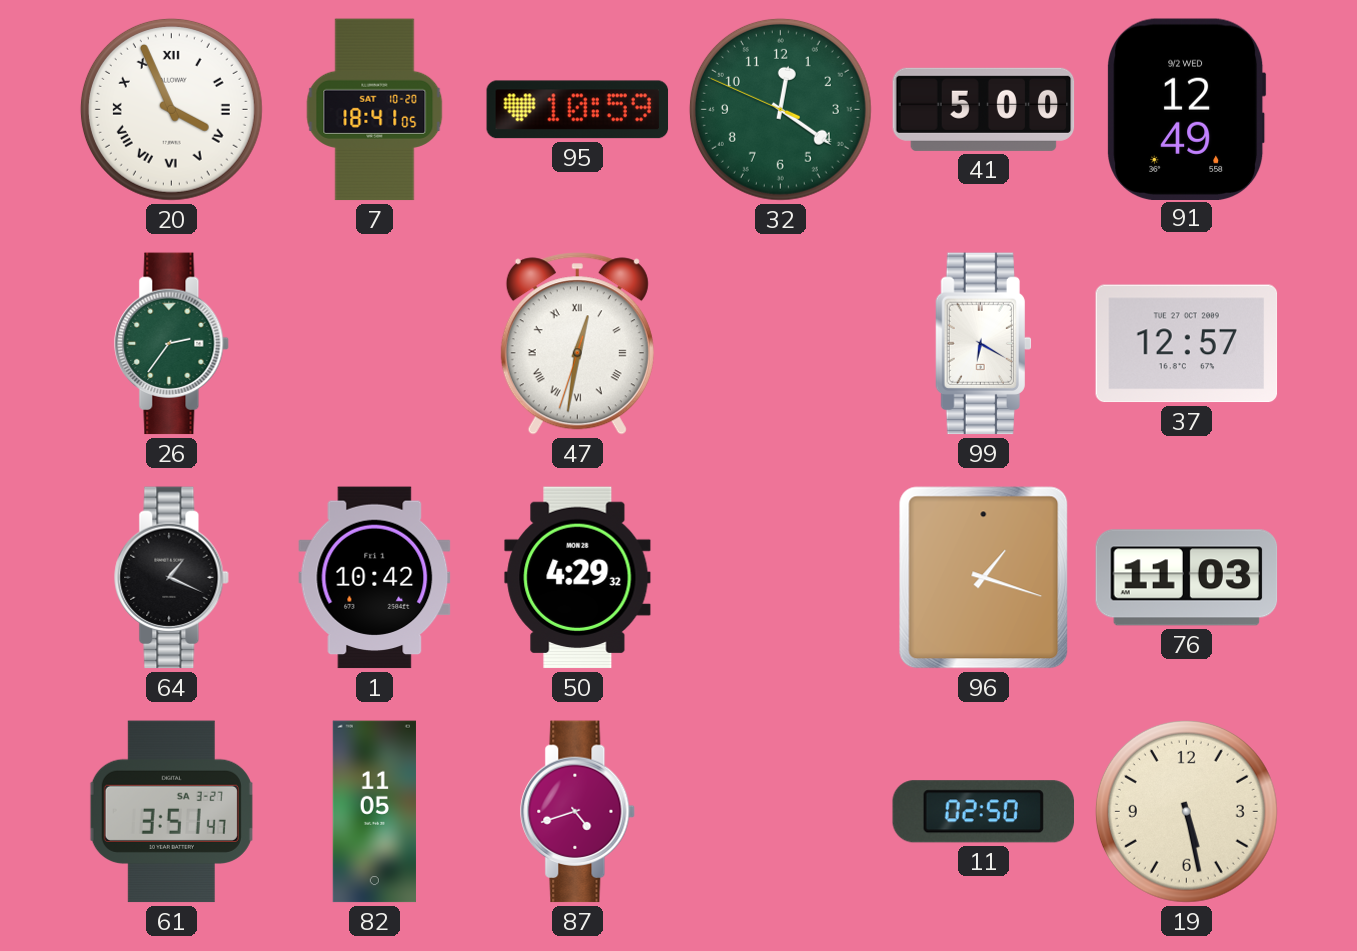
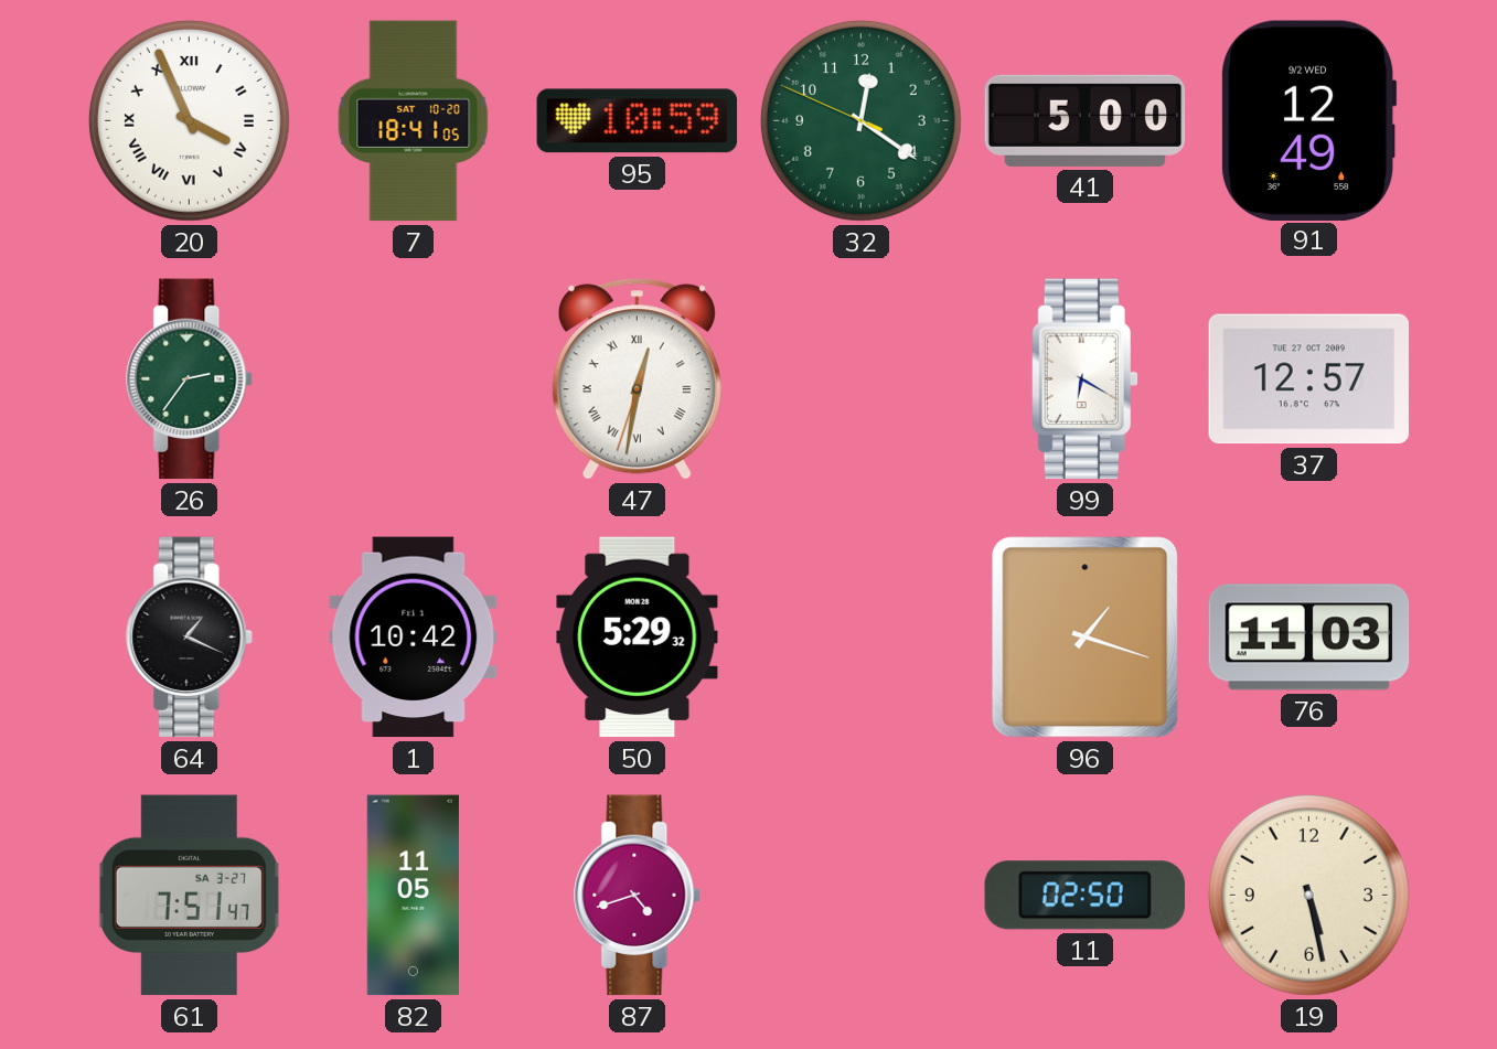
50: 4:29 -> 5:29
61: 3:51 -> 7:51
